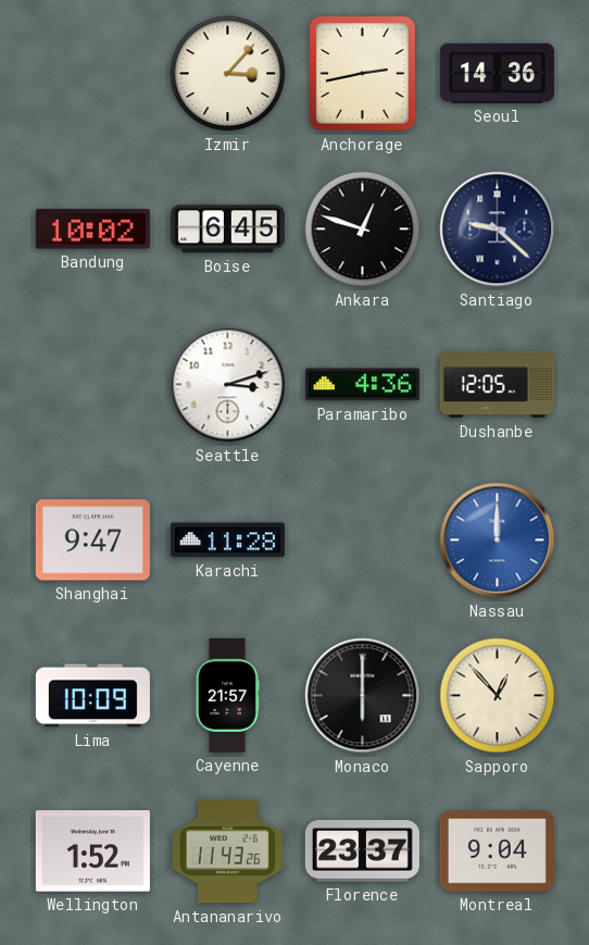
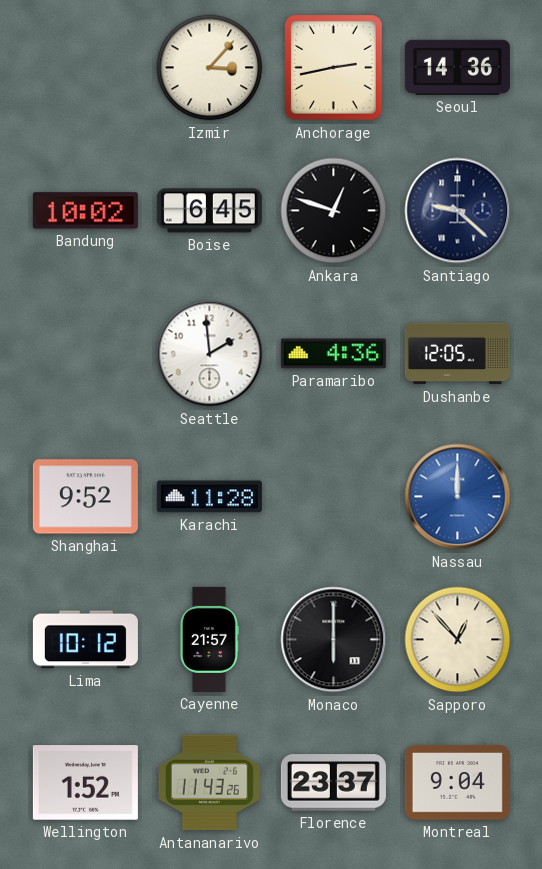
Seattle: 3:12 -> 1:59
Shanghai: 9:47 -> 9:52
Lima: 10:09 -> 10:12
